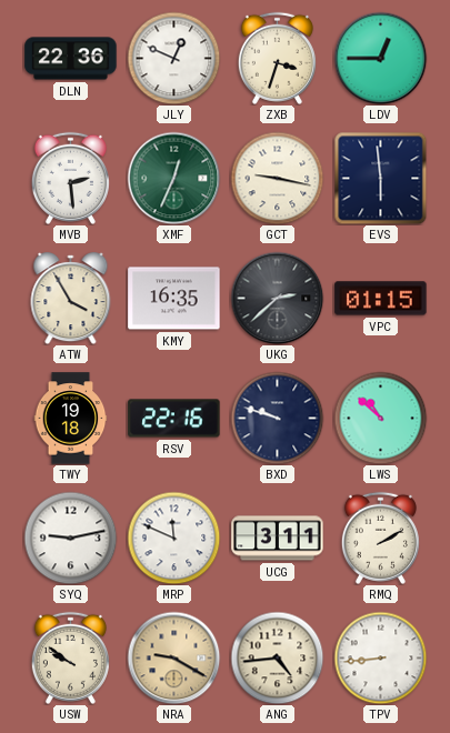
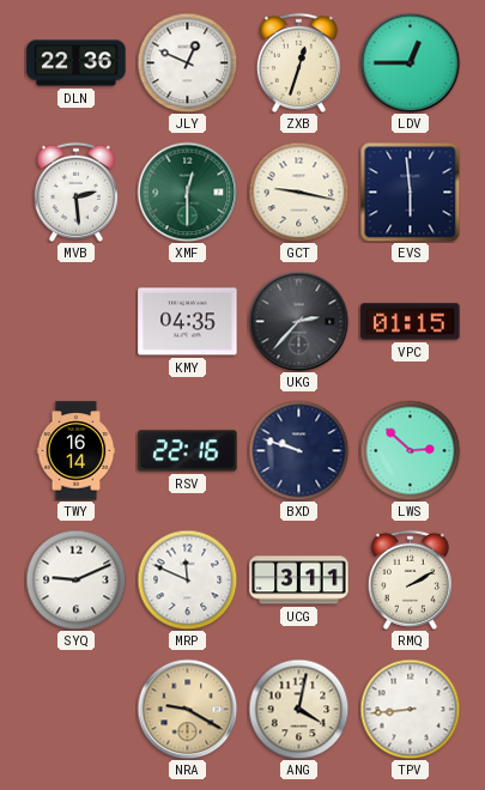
ZXB: 3:33 -> 12:33
XMF: 12:34 -> 12:30
ATW: 3:55 -> none
KMY: 16:35 -> 04:35
UKG: 2:38 -> 2:37
TWY: 19:18 -> 16:14
LWS: 10:52 -> 2:52
SYQ: 9:13 -> 9:11
USW: 9:51 -> none
ANG: 4:44 -> 4:02
